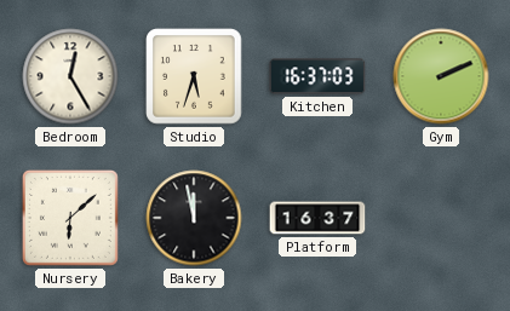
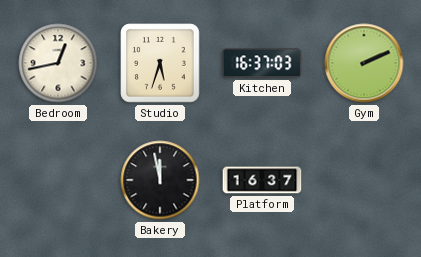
Bedroom: 12:25 -> 12:43
Nursery: 6:08 -> none
